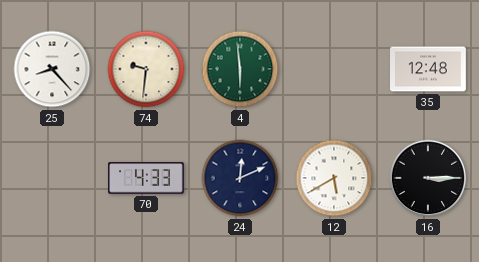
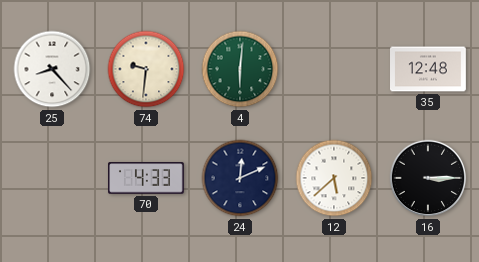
4: 5:59 -> 6:01
12: 5:40 -> 5:38
